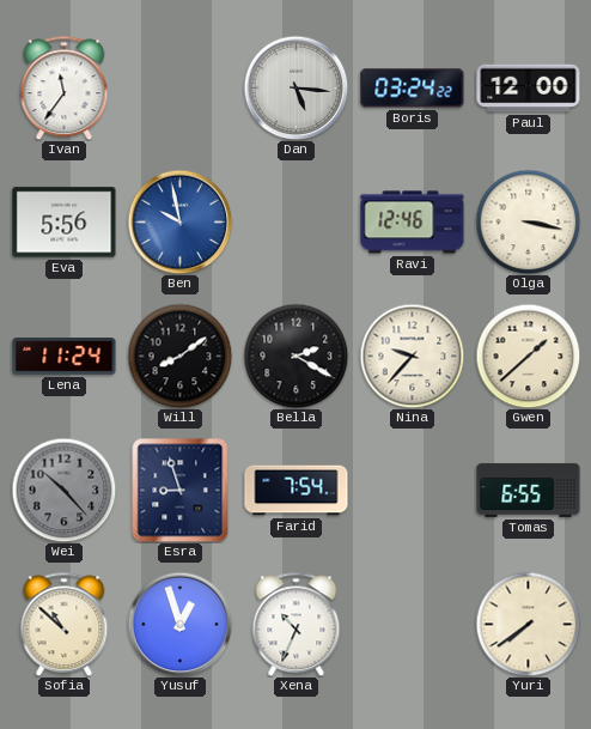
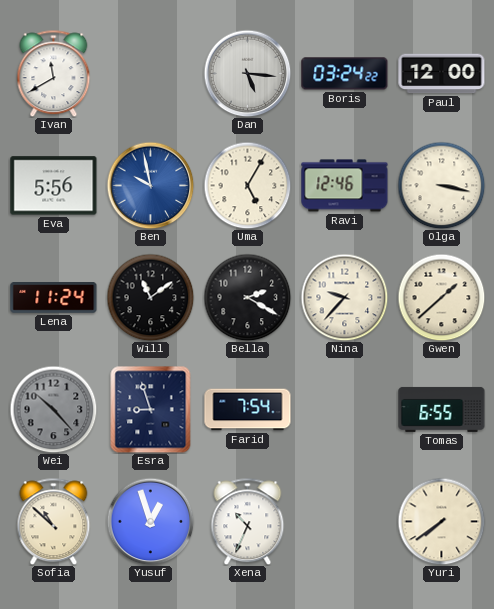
Ivan: 11:36 -> 11:40
Uma: none -> 5:05
Will: 8:09 -> 11:09
